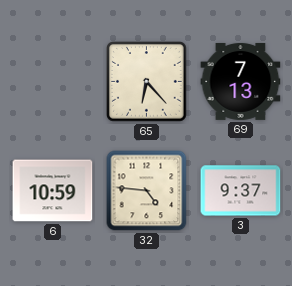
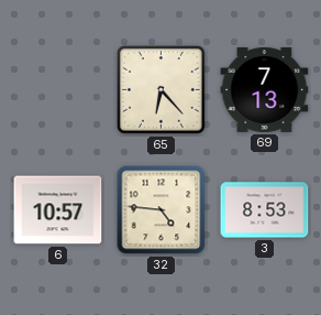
6: 10:59 -> 10:57
3: 9:37 -> 8:53
